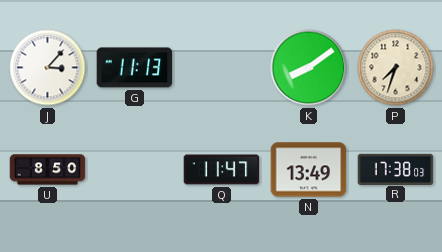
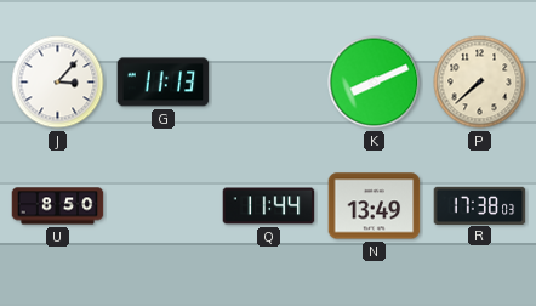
K: 8:09 -> 8:11
P: 7:33 -> 7:38
Q: 11:47 -> 11:44
